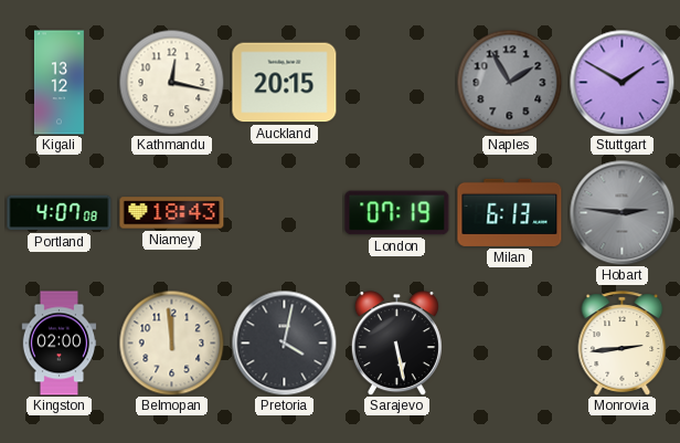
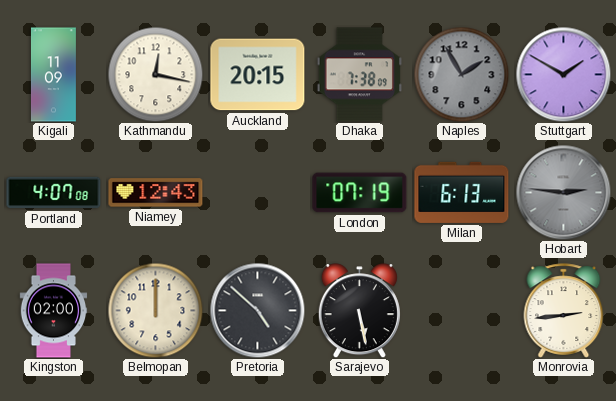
Kigali: 13:12 -> 11:09
Dhaka: none -> 7:38
Niamey: 18:43 -> 12:43
Belmopan: 11:59 -> 12:00
Pretoria: 4:02 -> 4:52
